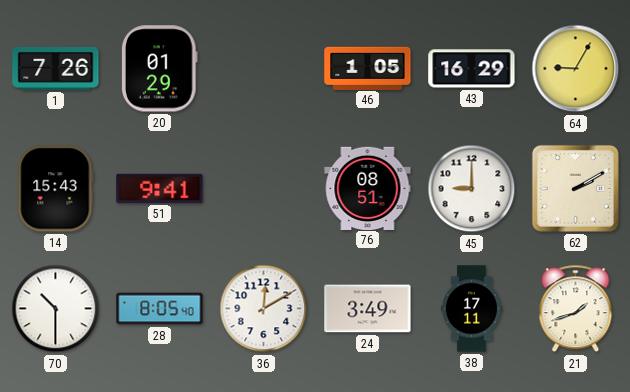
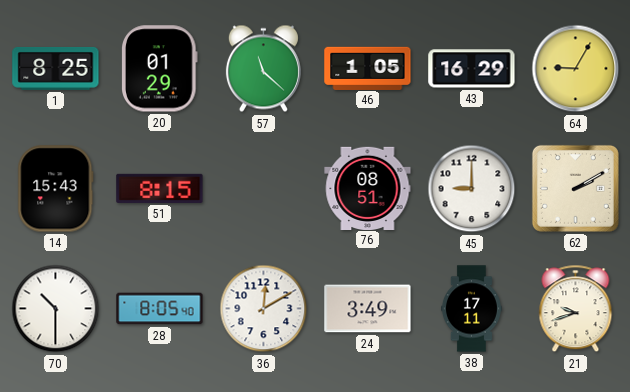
1: 7:26 -> 8:25
57: none -> 11:22
51: 9:41 -> 8:15
21: 1:42 -> 9:42
